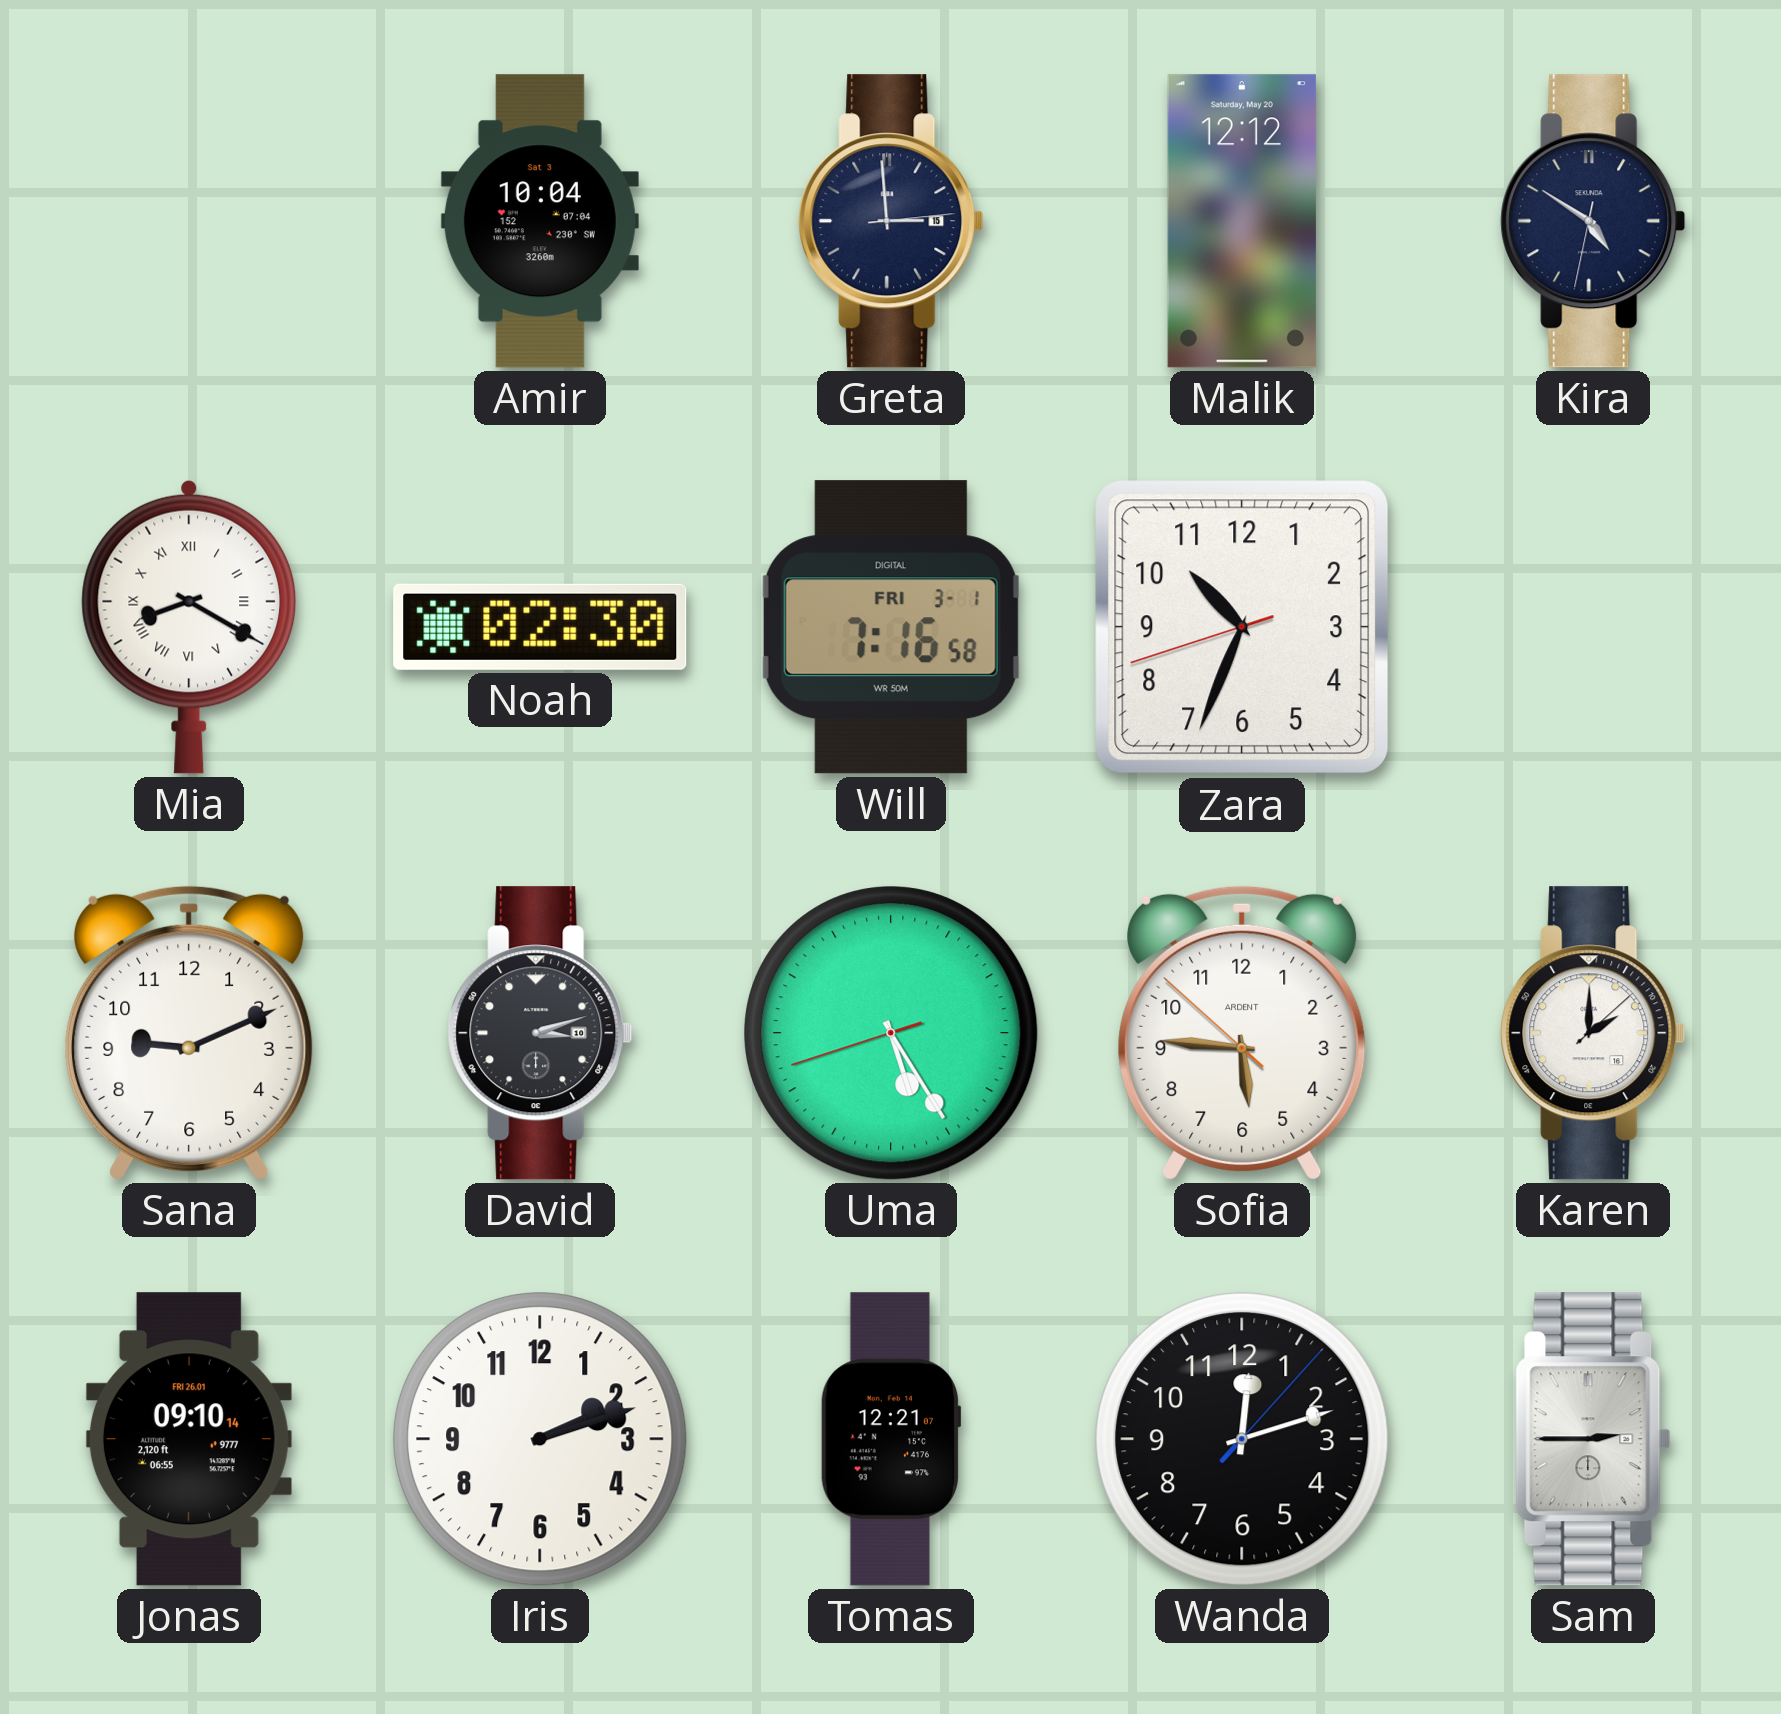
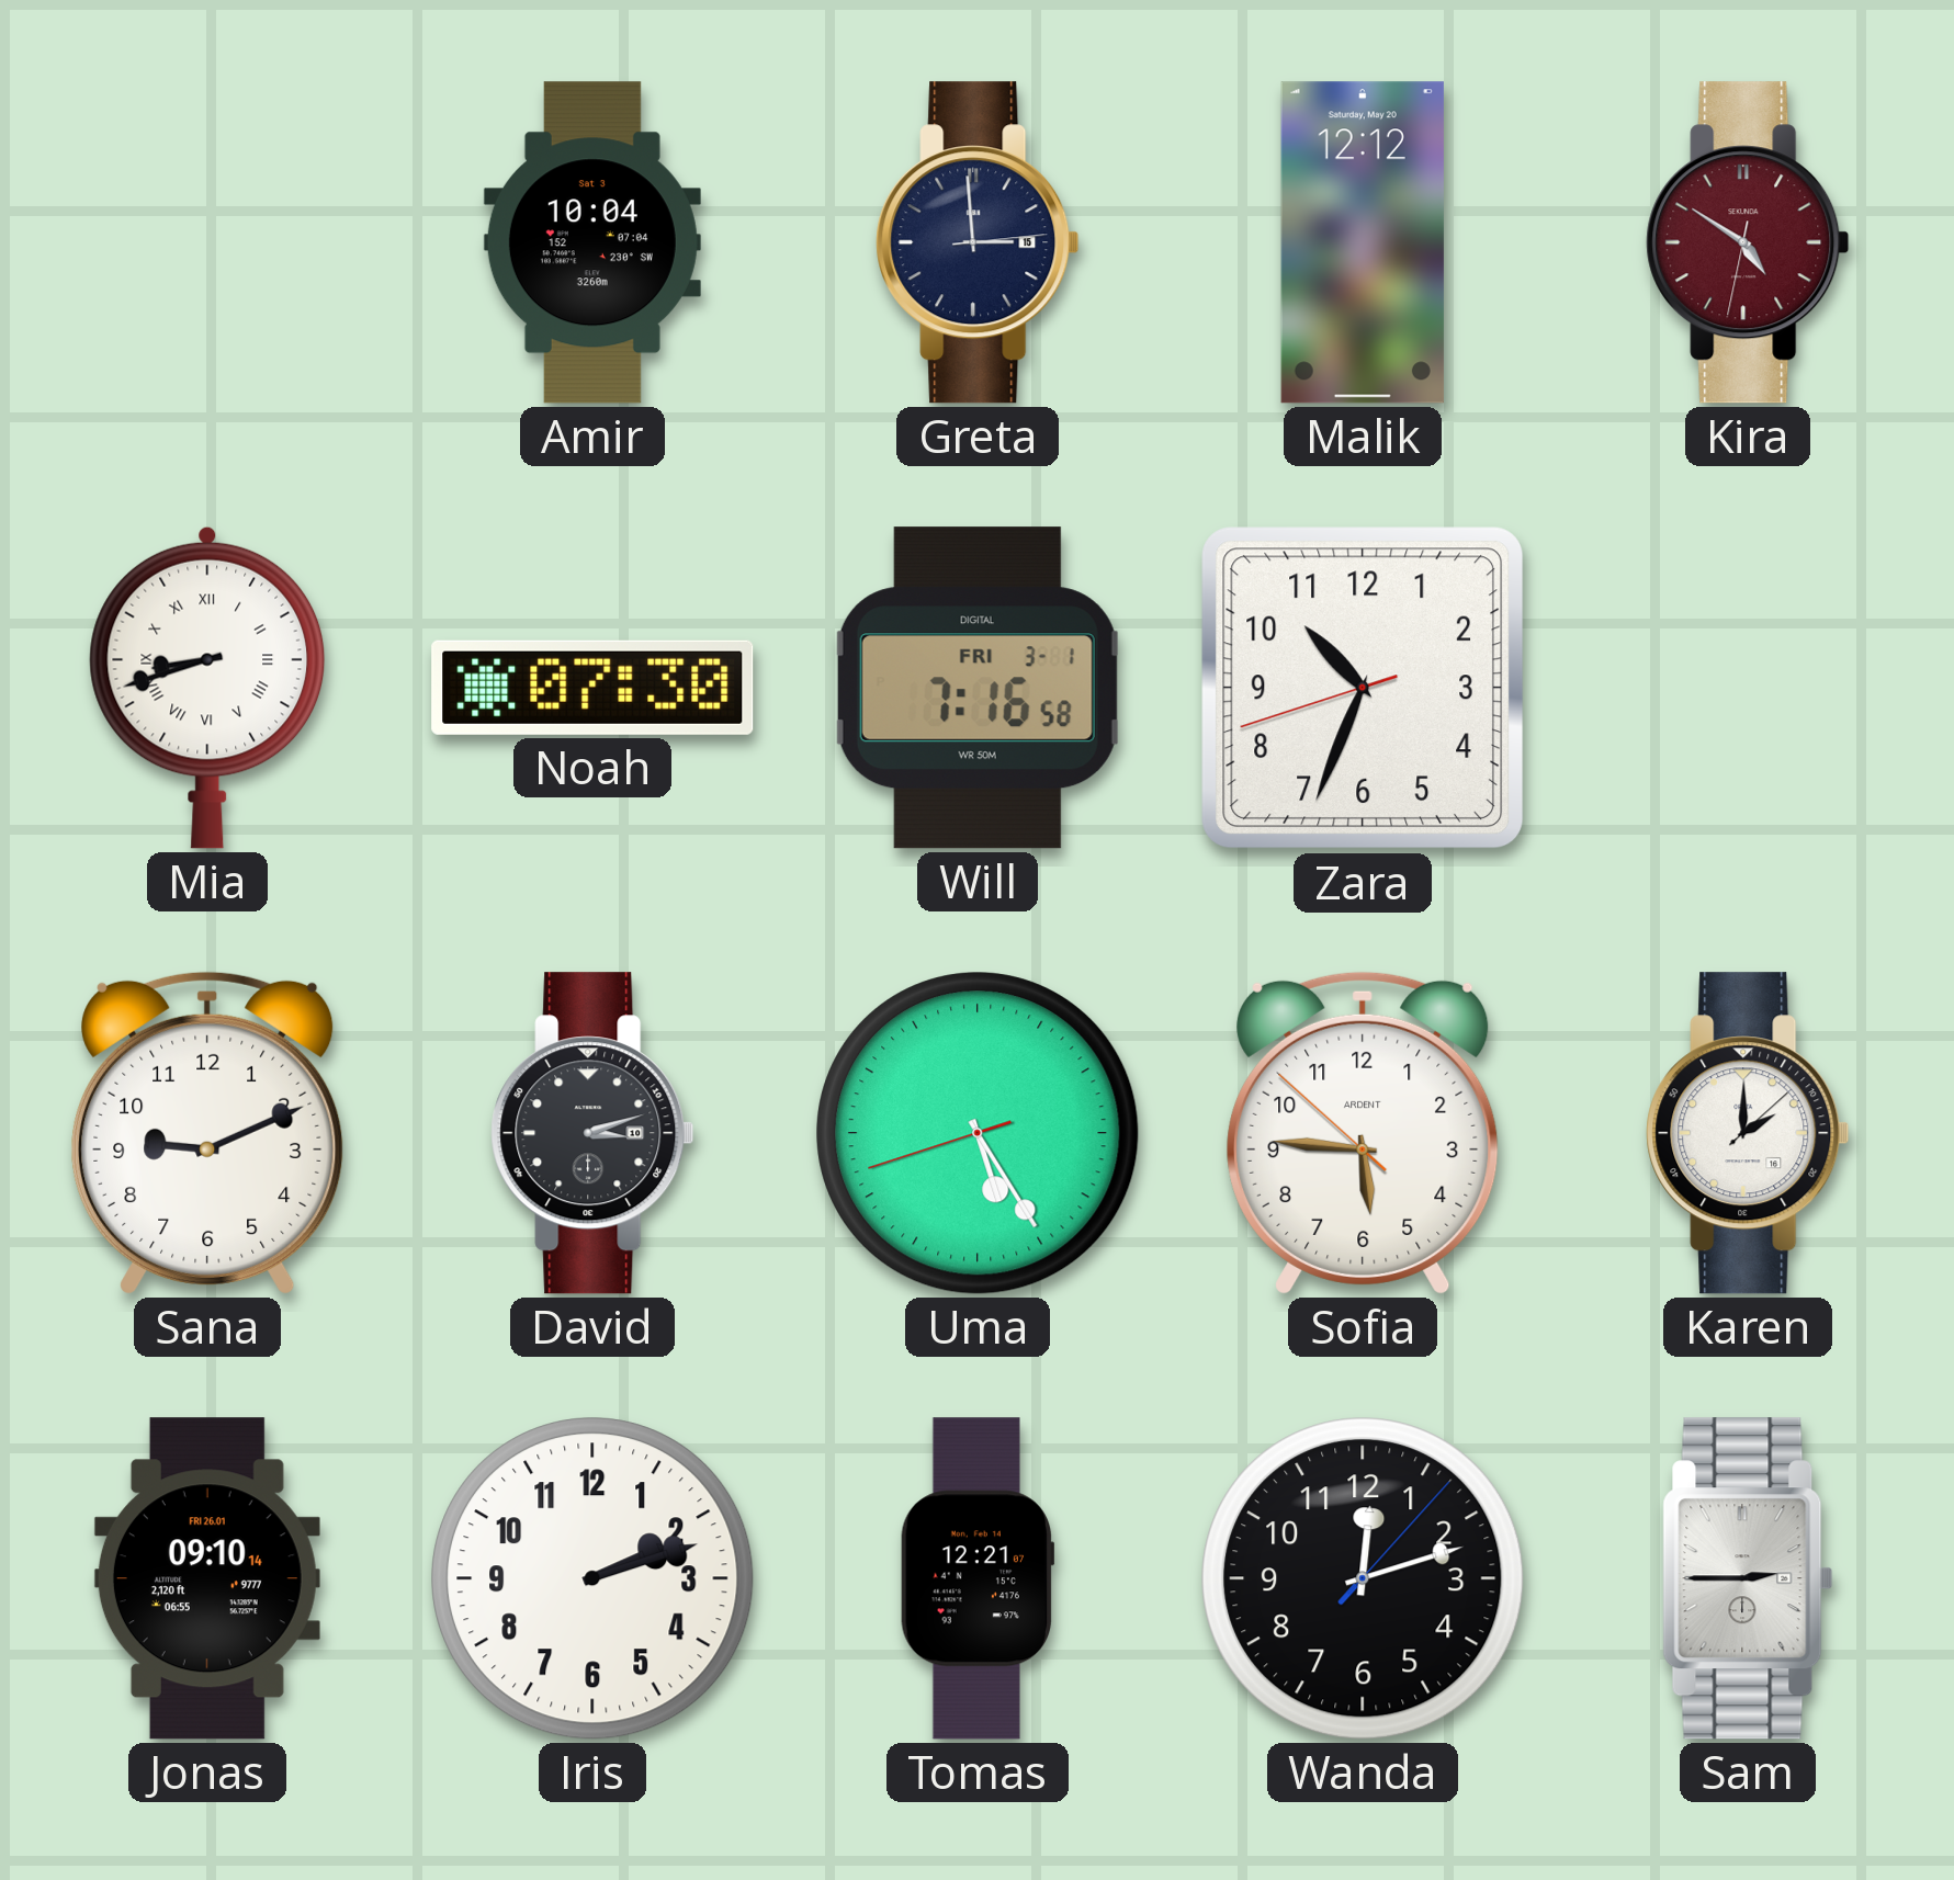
Kira dial: navy -> burgundy
Mia: 8:20 -> 8:42
Noah: 02:30 -> 07:30
